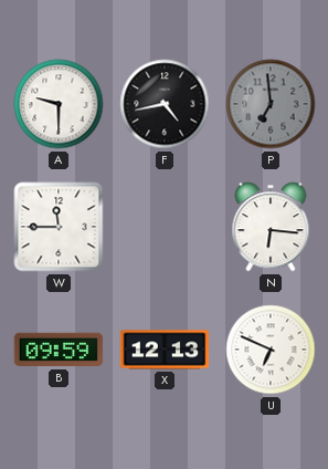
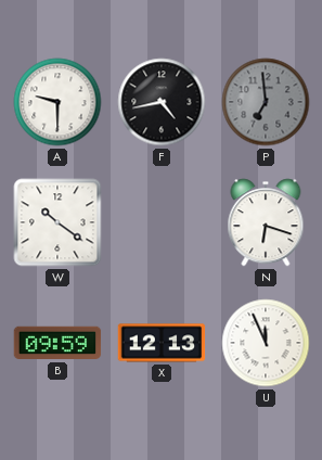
W: 11:45 -> 10:21
N: 6:16 -> 6:18
U: 6:49 -> 11:56
